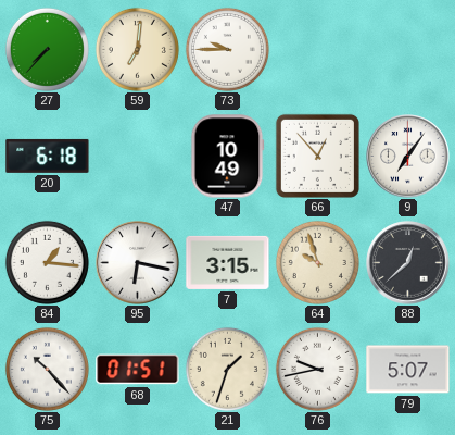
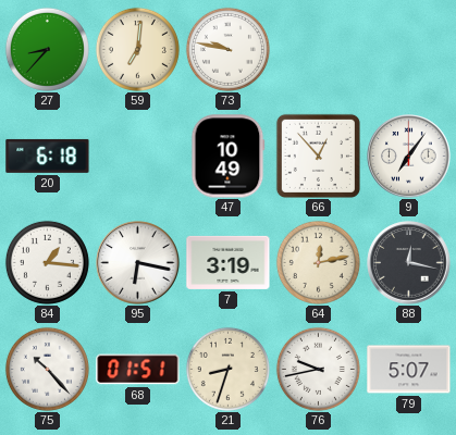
27: 7:37 -> 8:37
73: 9:45 -> 9:47
7: 3:15 -> 3:19
64: 9:57 -> 12:13
88: 12:38 -> 12:17
21: 1:33 -> 8:33
